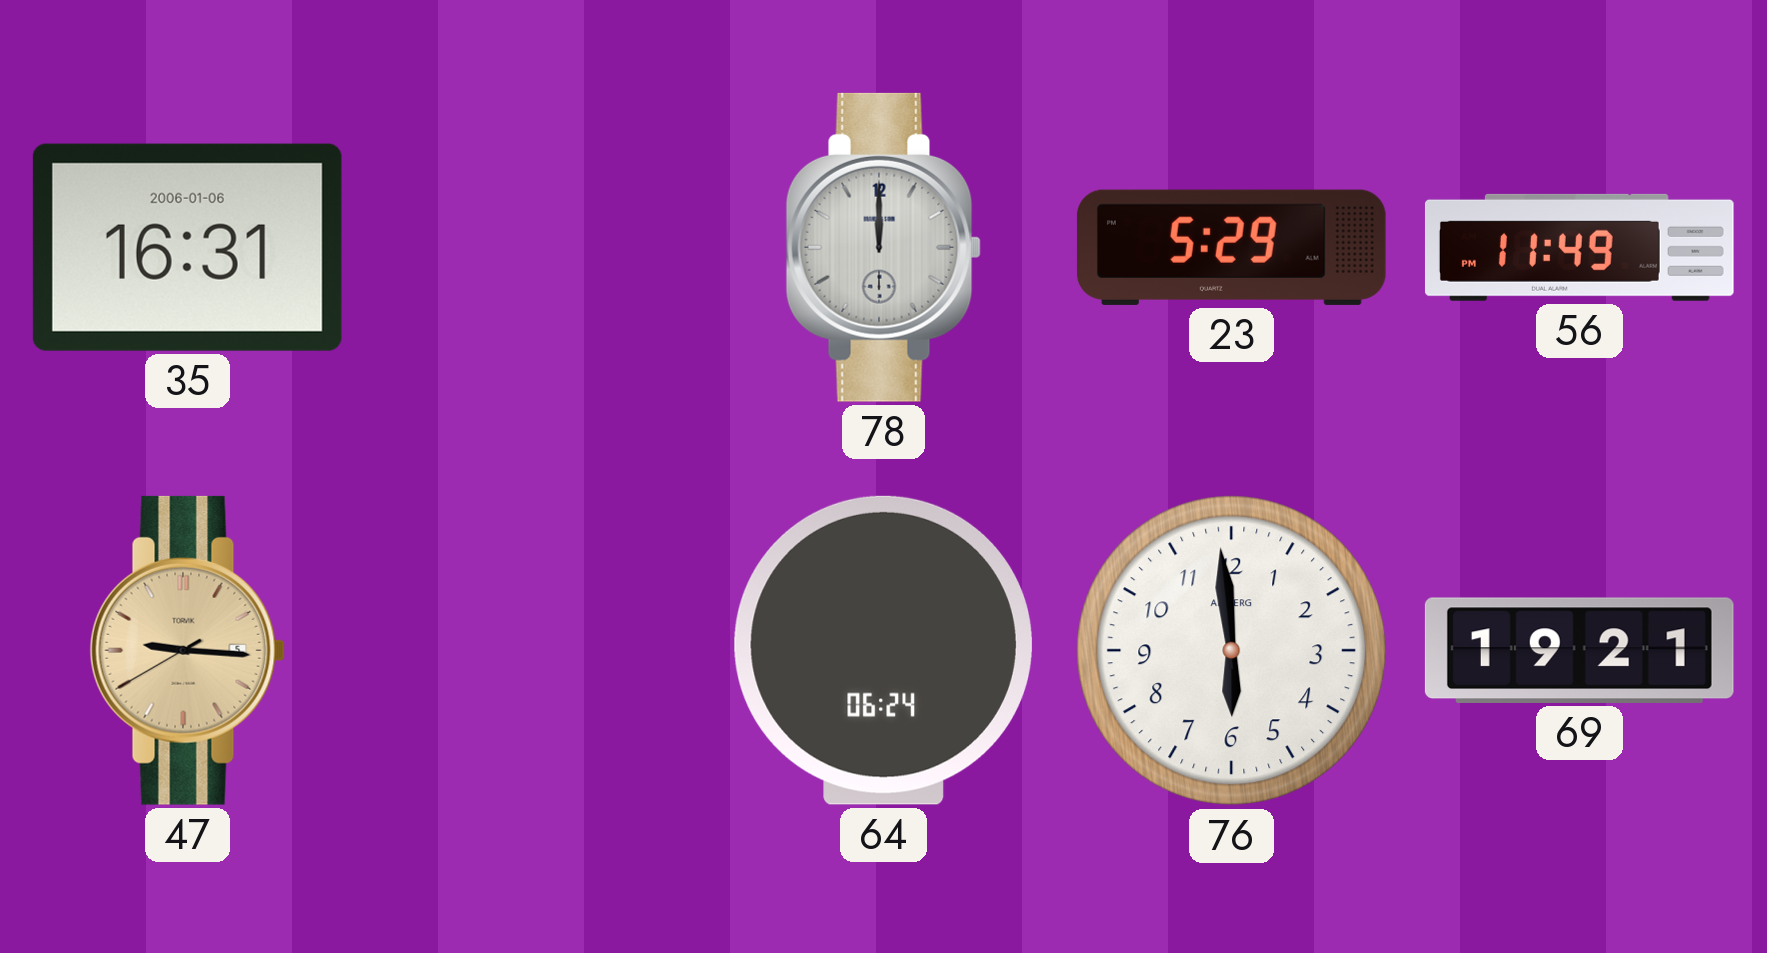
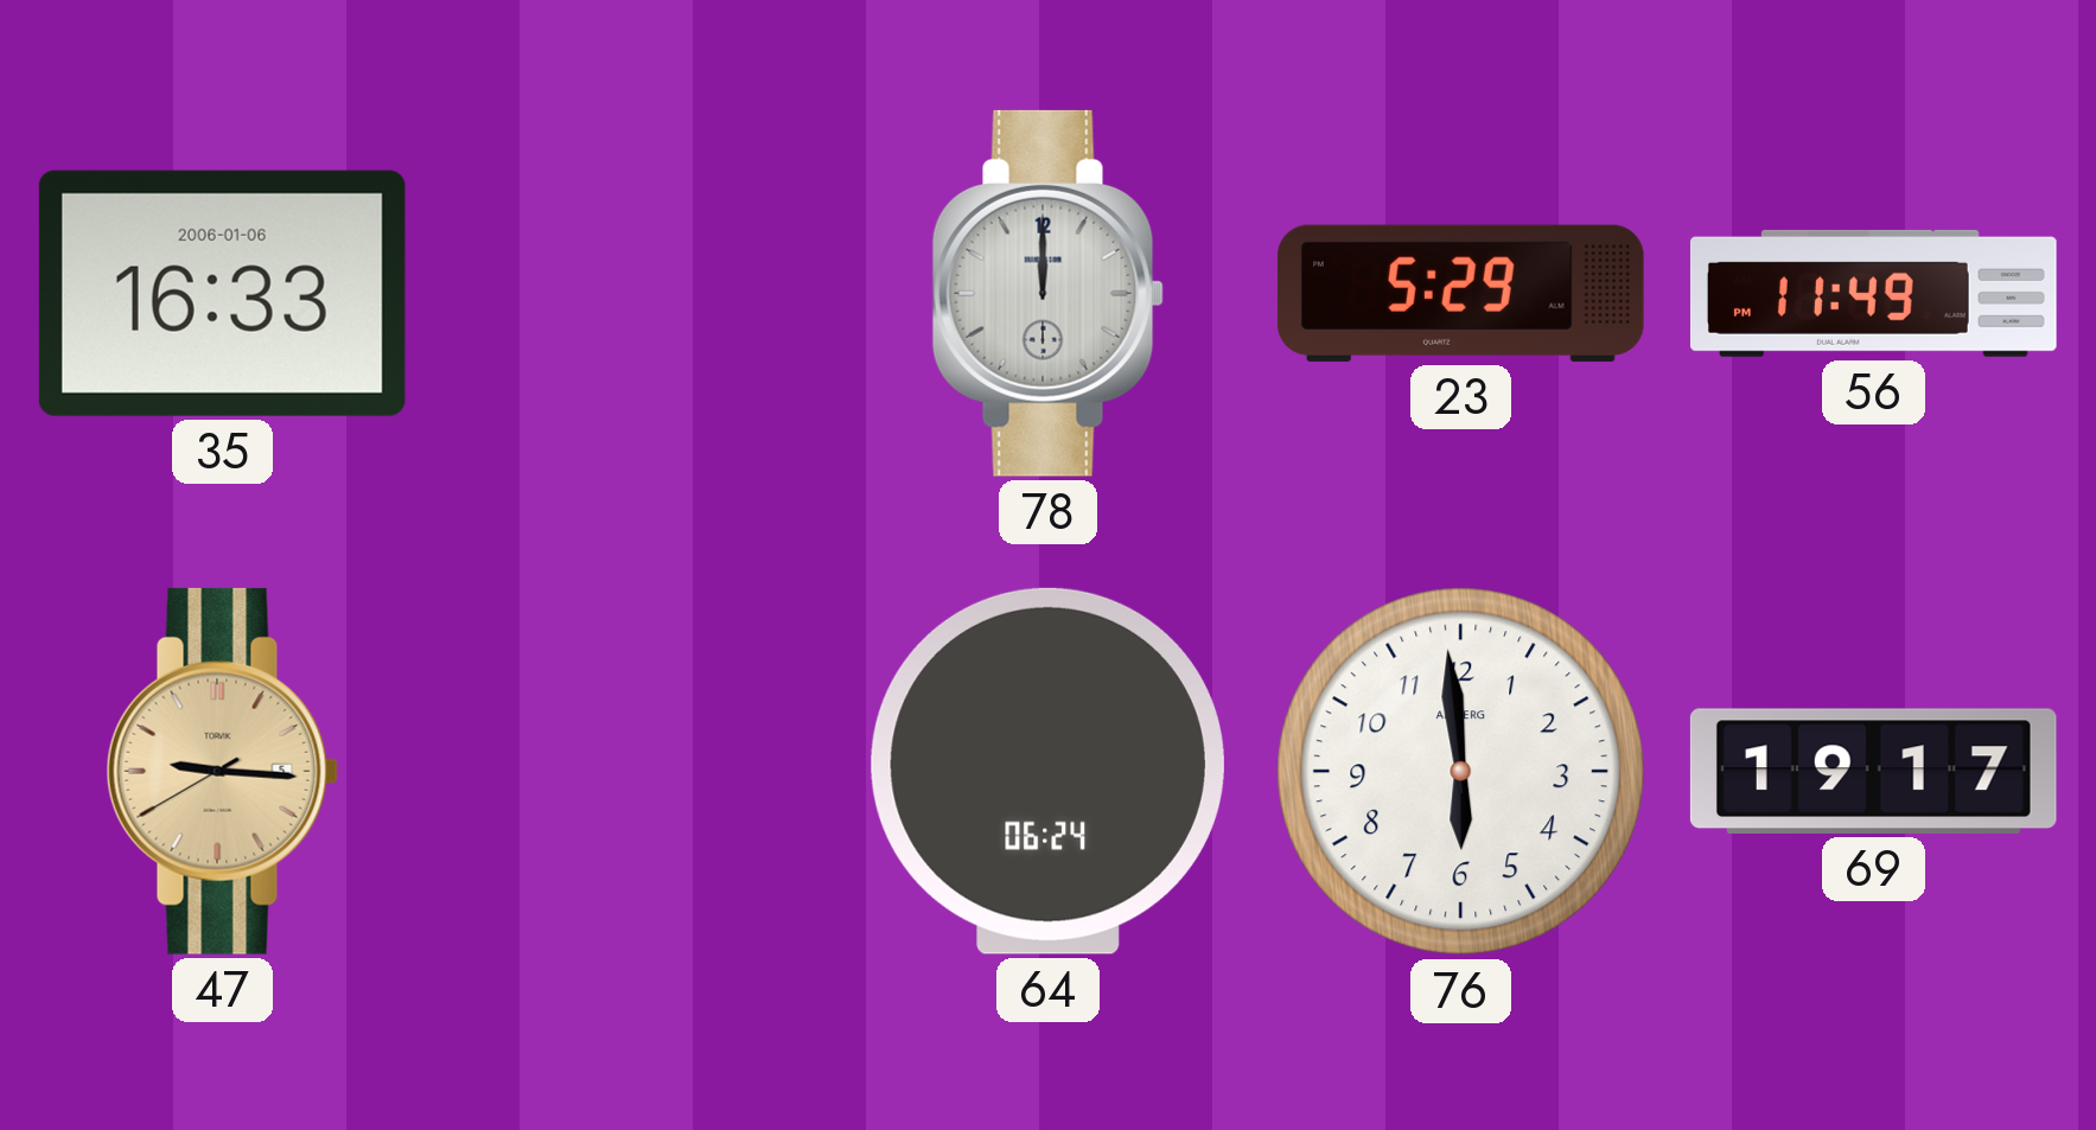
35: 16:31 -> 16:33
69: 19:21 -> 19:17
